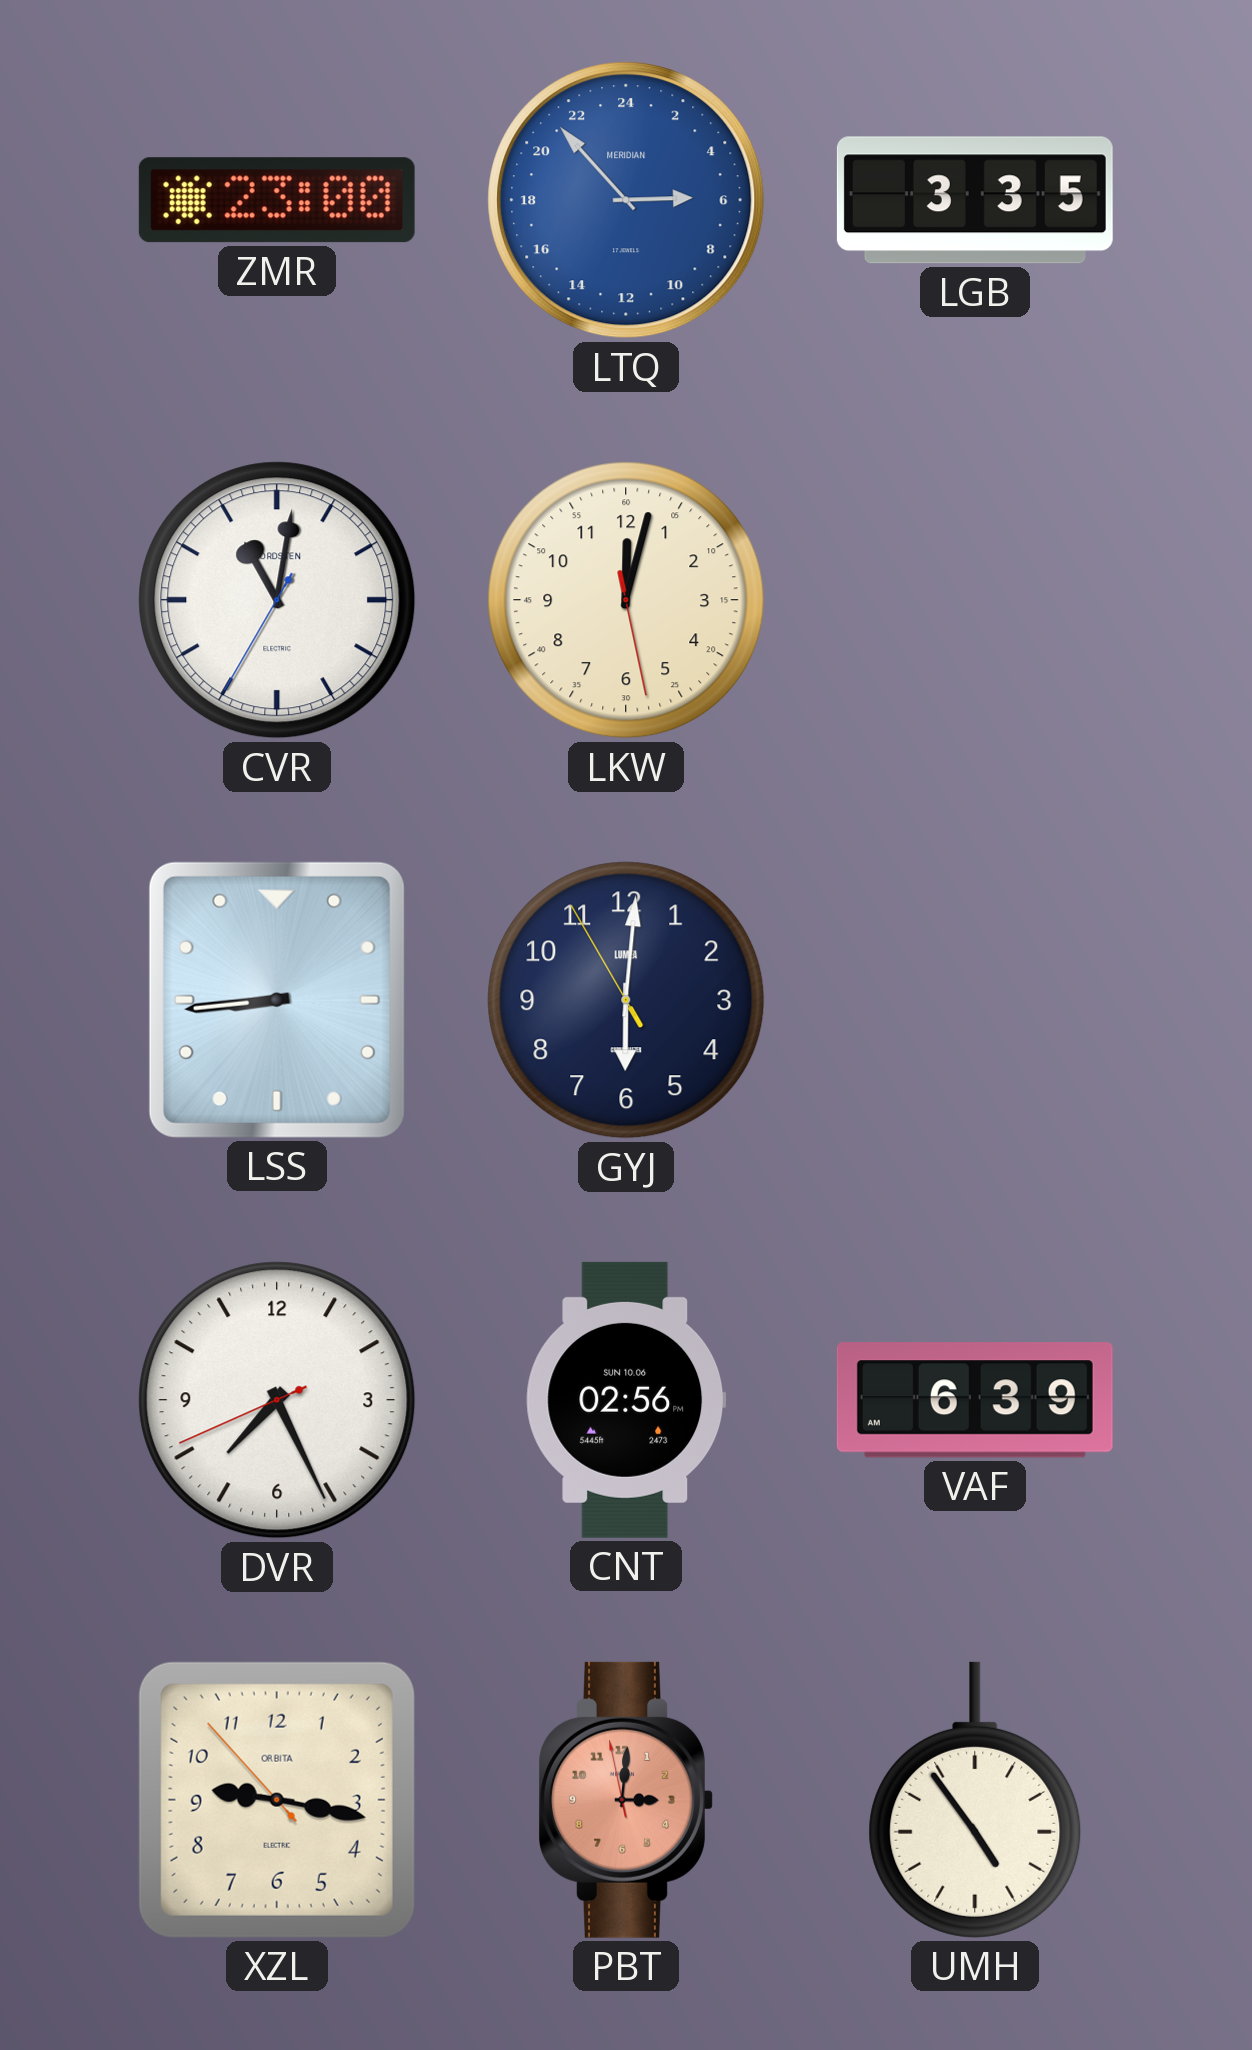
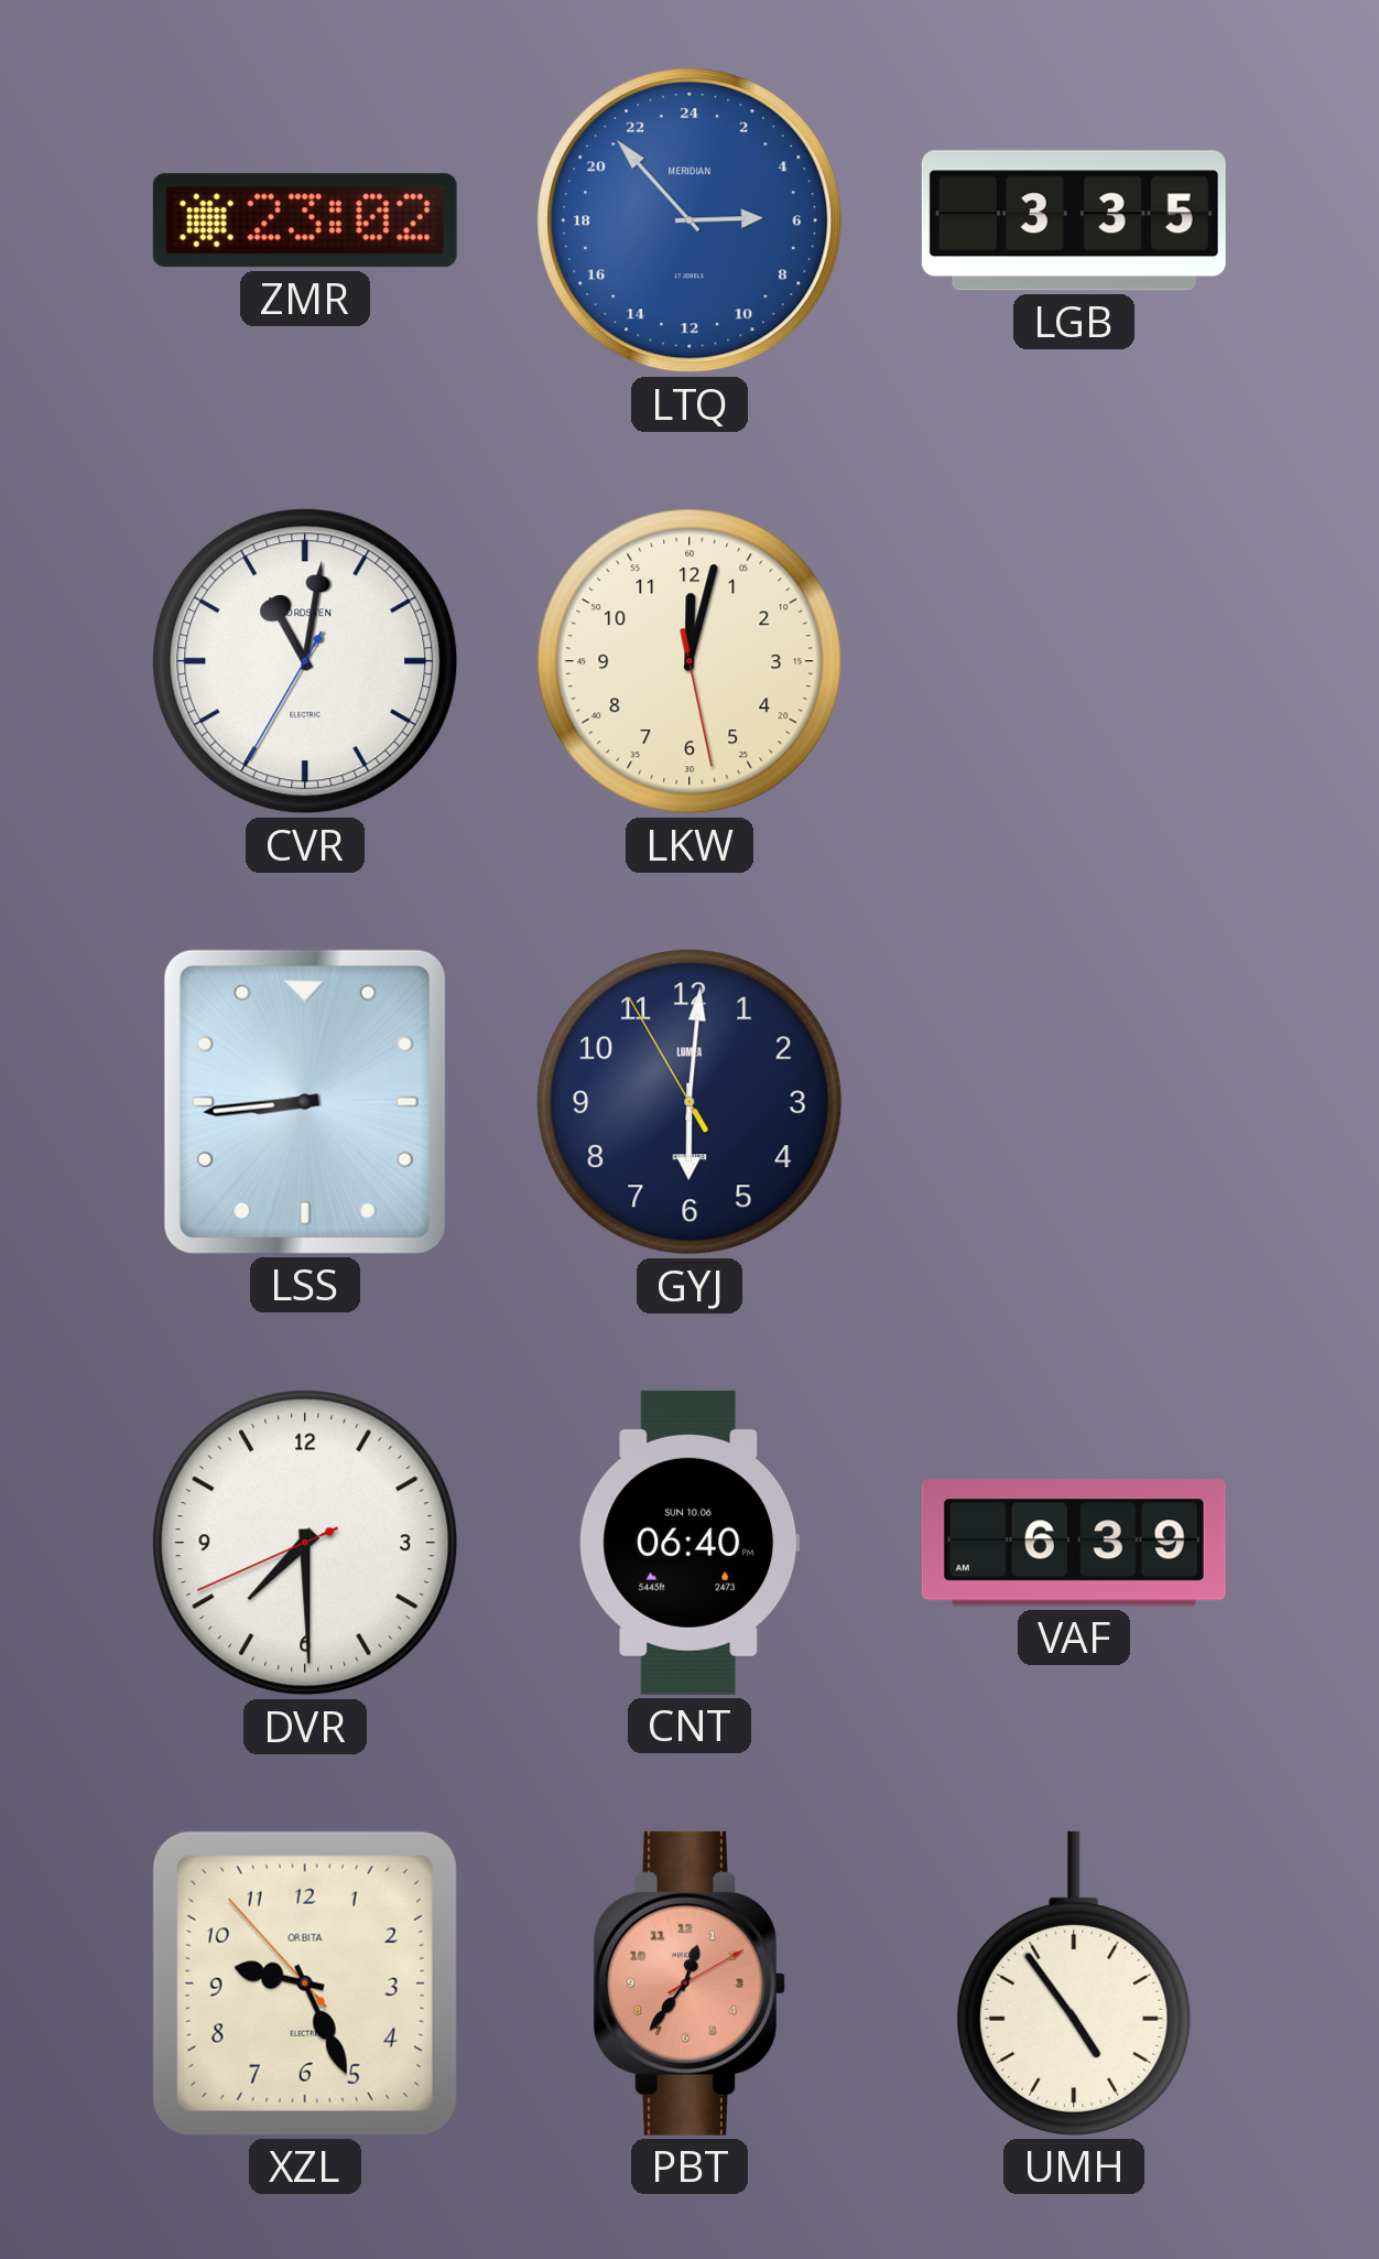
ZMR: 23:00 -> 23:02
DVR: 7:25 -> 7:29
CNT: 02:56 -> 06:40
XZL: 9:16 -> 9:25
PBT: 3:00 -> 12:36
